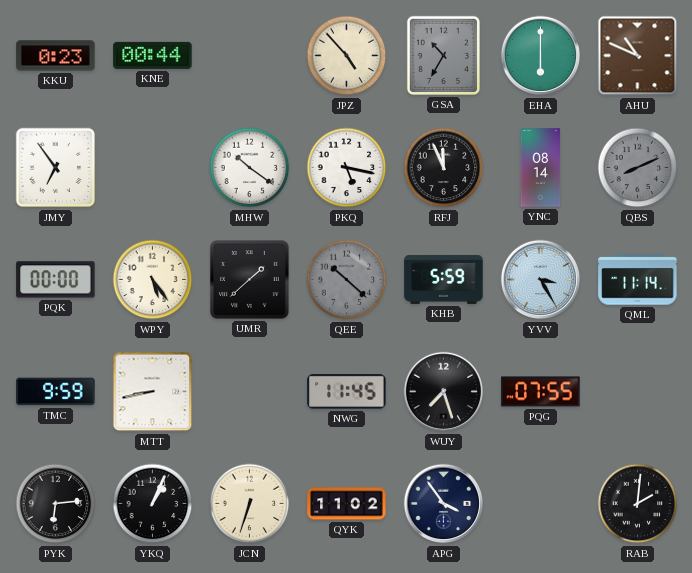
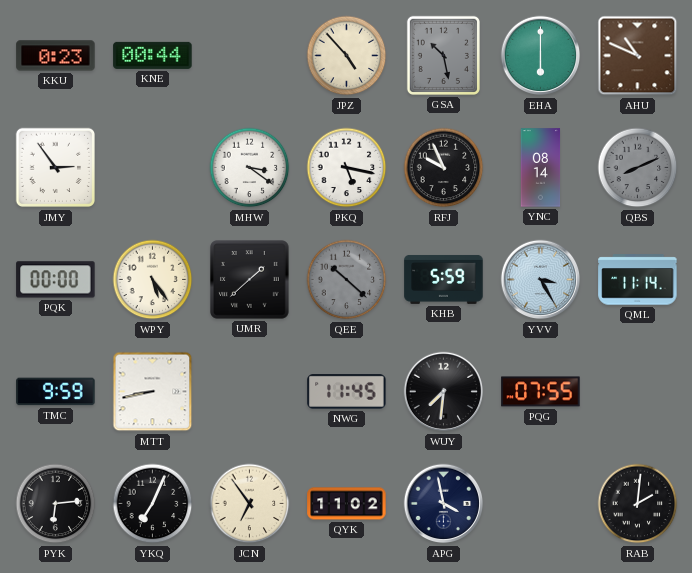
GSA: 10:35 -> 10:28
JMY: 6:54 -> 2:54
MHW: 10:21 -> 3:21
RFJ: 11:56 -> 9:56
WUY: 7:27 -> 7:31
YKQ: 1:04 -> 7:04
JCN: 6:33 -> 6:54
APG: 3:54 -> 3:58
